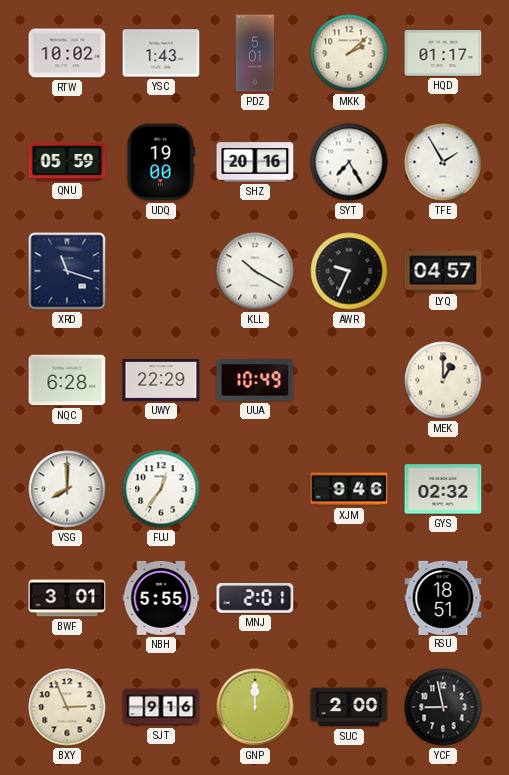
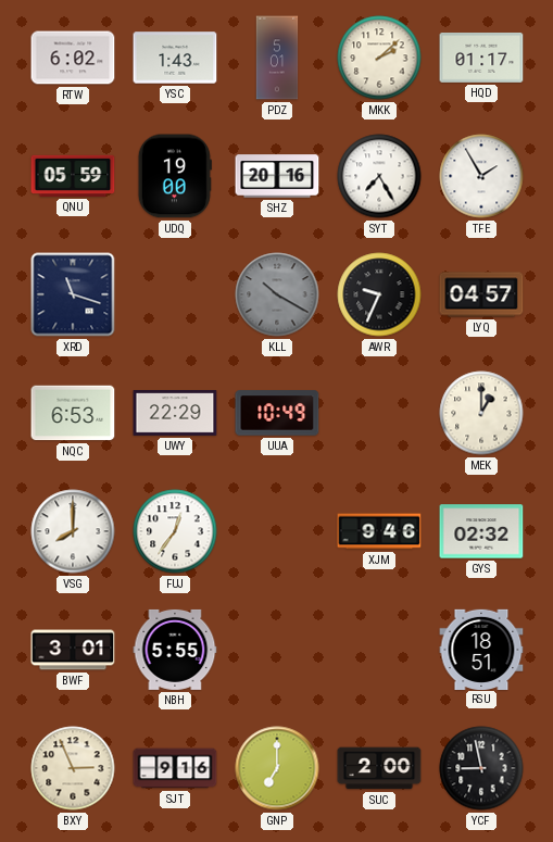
RTW: 10:02 -> 6:02
KLL dial: white -> grey
NQC: 6:28 -> 6:53
MNJ: 2:01 -> none
GNP: 12:00 -> 7:00
